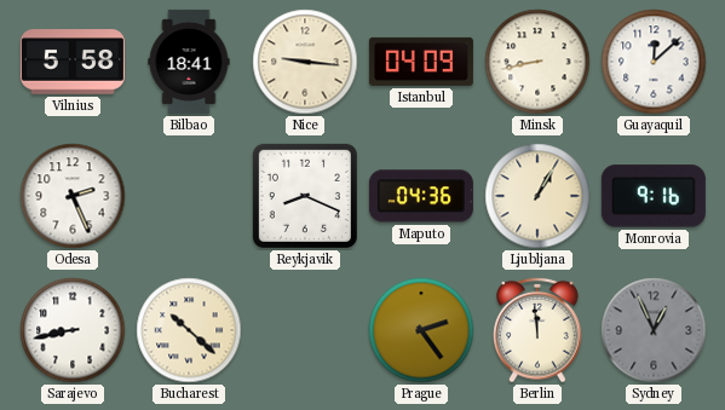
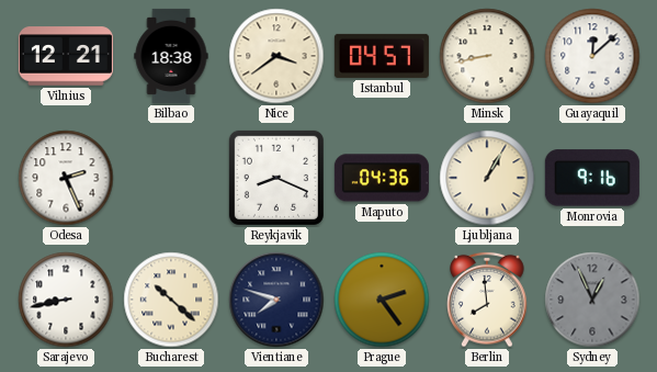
Vilnius: 5:58 -> 12:21
Bilbao: 18:41 -> 18:38
Nice: 9:16 -> 3:39
Istanbul: 04:09 -> 04:57
Vientiane: none -> 7:48
Berlin: 11:59 -> 7:59
